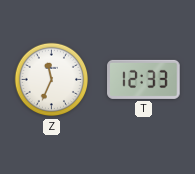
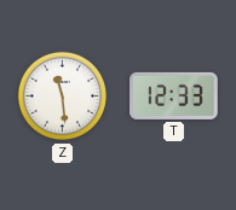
Z: 11:34 -> 11:29
